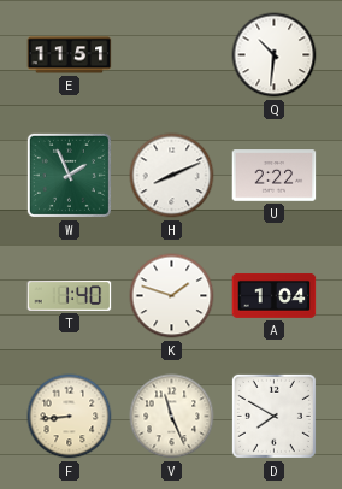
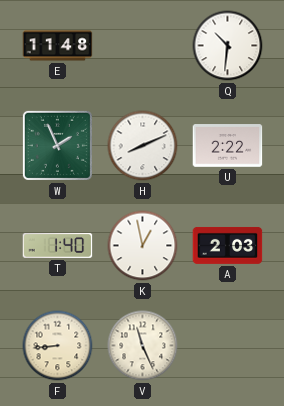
E: 11:51 -> 11:48
K: 1:48 -> 12:58
A: 1:04 -> 2:03
D: 7:50 -> none
